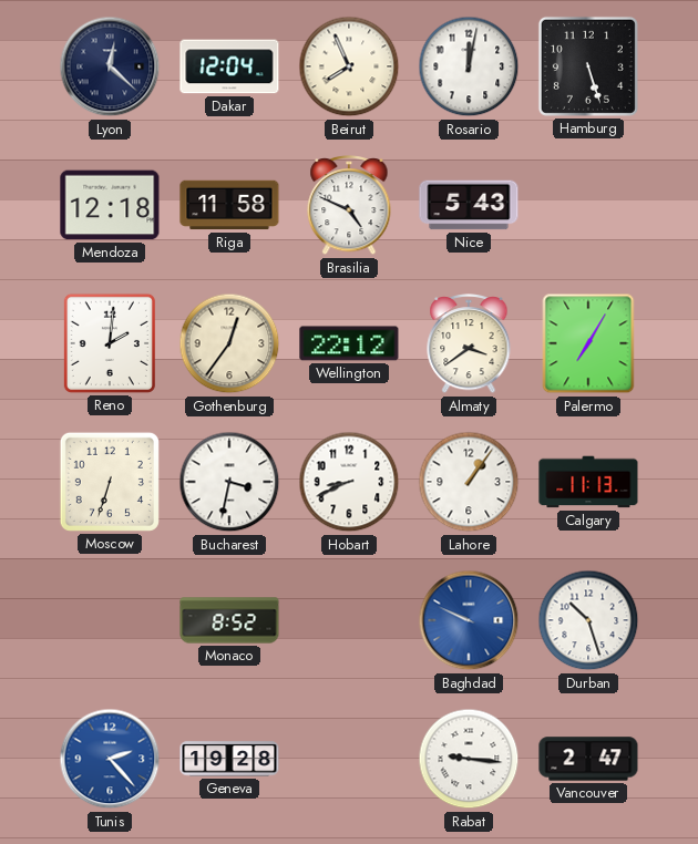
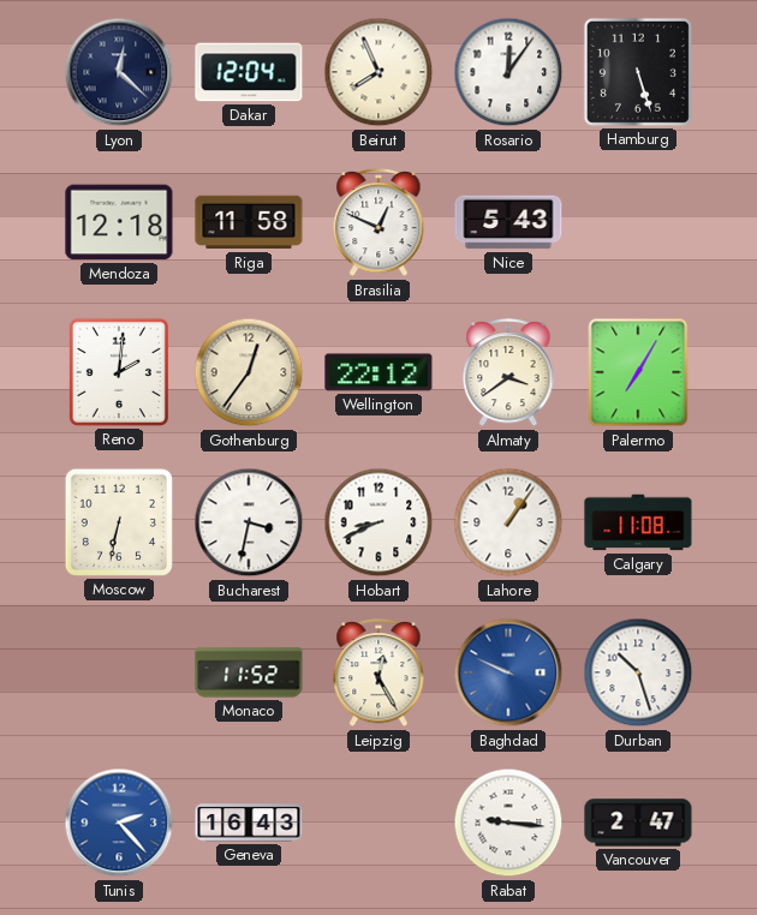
Rosario: 12:02 -> 12:06
Brasilia: 4:49 -> 12:49
Moscow: 6:33 -> 6:32
Calgary: 11:13 -> 11:08
Monaco: 8:52 -> 11:52
Leipzig: none -> 12:25
Geneva: 19:28 -> 16:43
